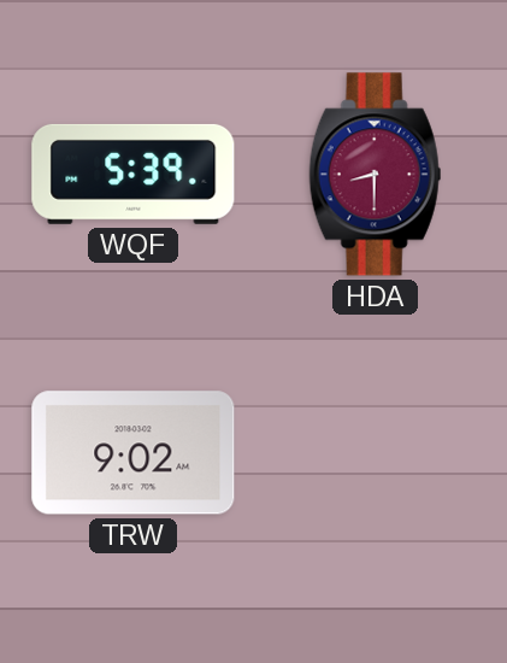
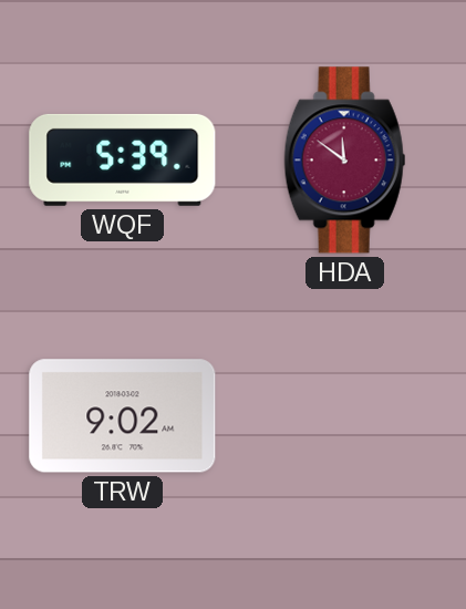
HDA: 8:30 -> 11:51
